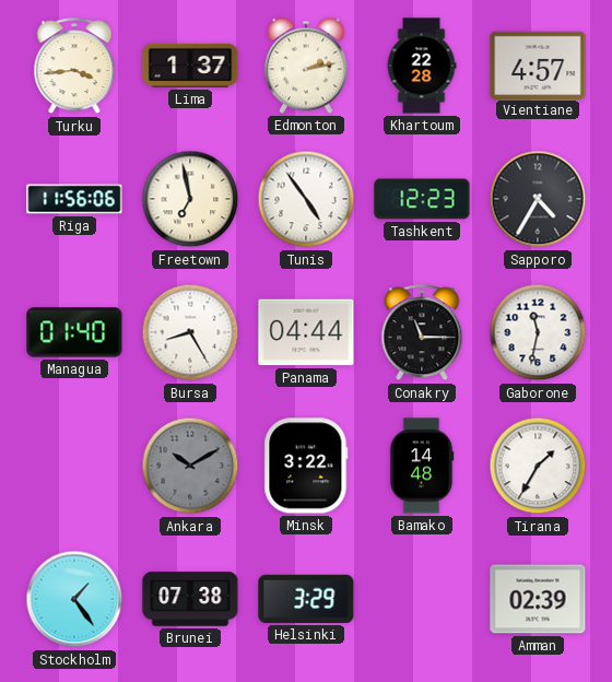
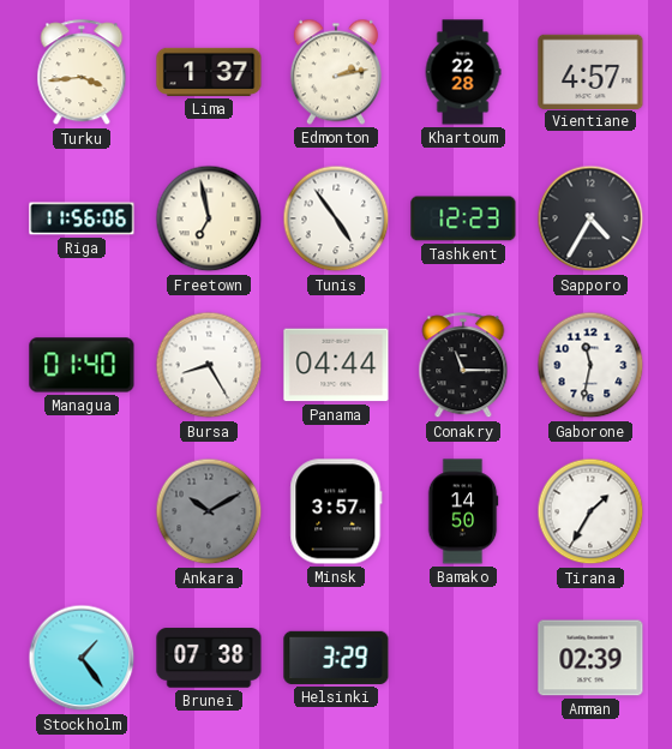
Minsk: 3:22 -> 3:57
Bamako: 14:48 -> 14:50
